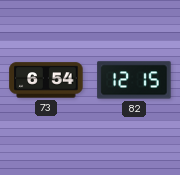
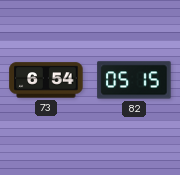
82: 12:15 -> 05:15
